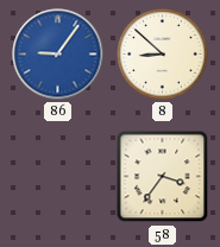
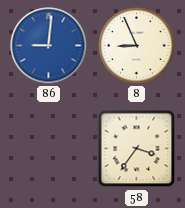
86: 9:06 -> 9:01
8: 8:52 -> 8:56
